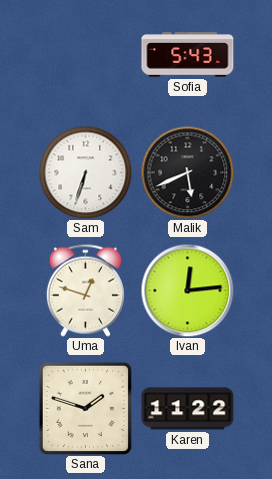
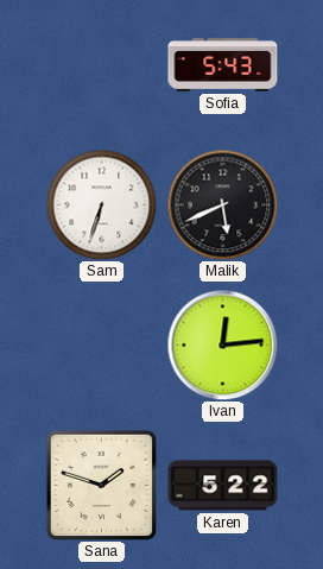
Uma: 12:48 -> none
Karen: 11:22 -> 5:22
